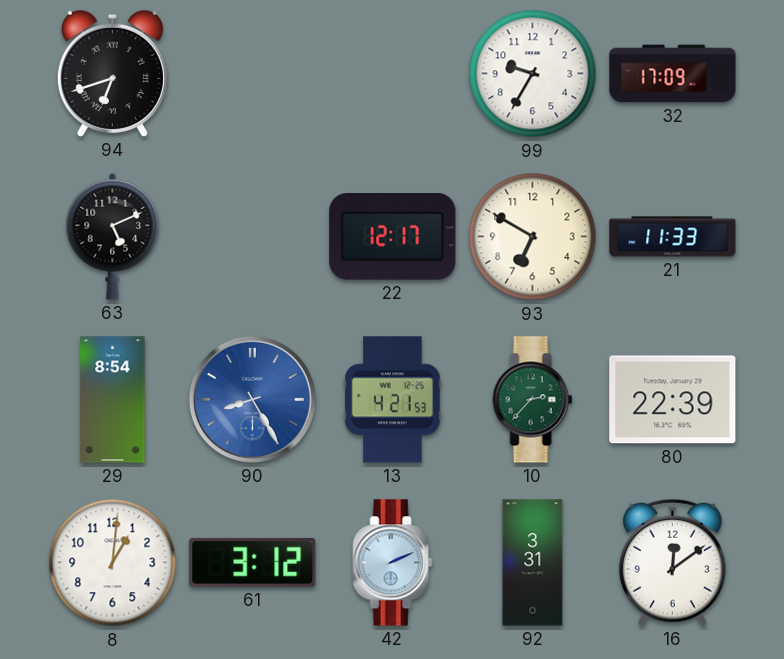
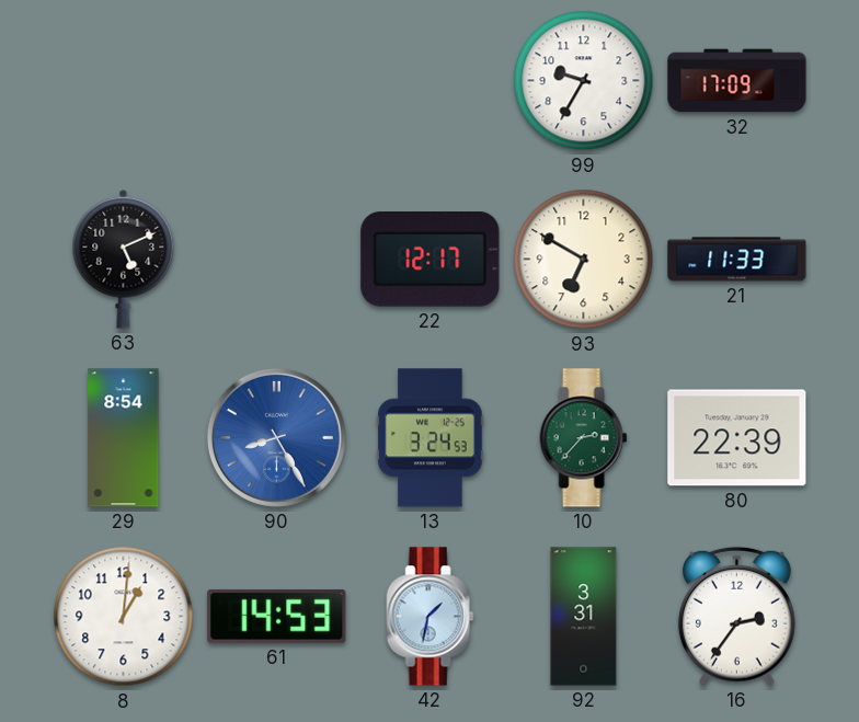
94: 6:42 -> none
13: 4:21 -> 3:24
61: 3:12 -> 14:53
42: 2:11 -> 1:32
16: 12:09 -> 2:36
